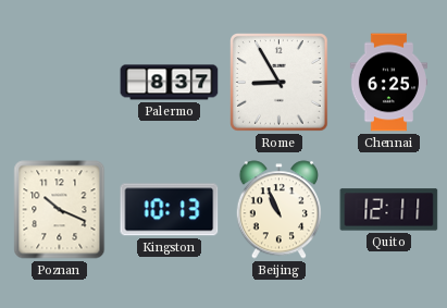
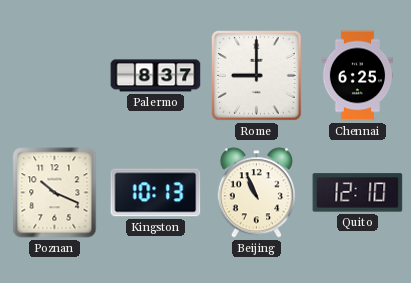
Rome: 8:55 -> 9:00
Quito: 12:11 -> 12:10
